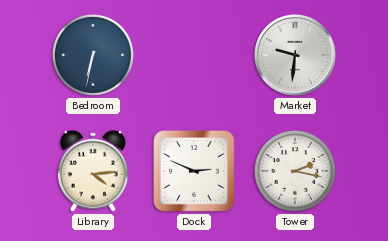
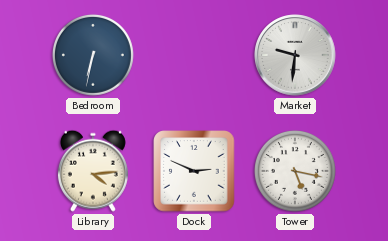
Tower: 2:17 -> 5:17
